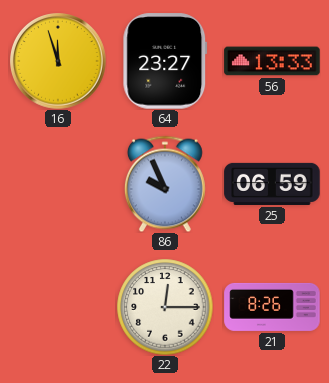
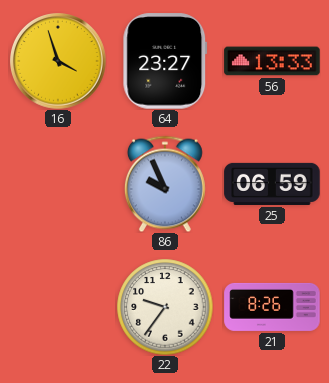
16: 11:57 -> 3:57
22: 12:15 -> 9:36
